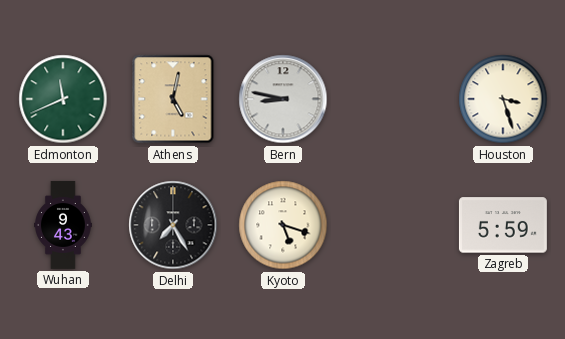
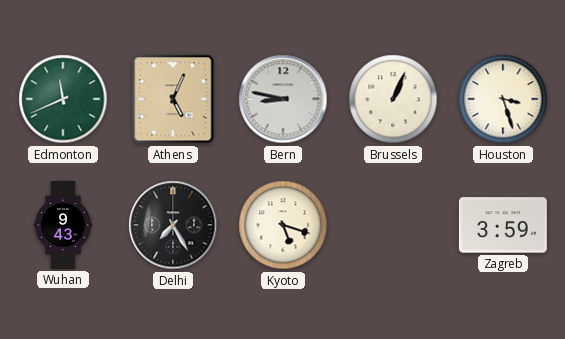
Athens: 5:02 -> 5:04
Brussels: none -> 1:04
Zagreb: 5:59 -> 3:59
